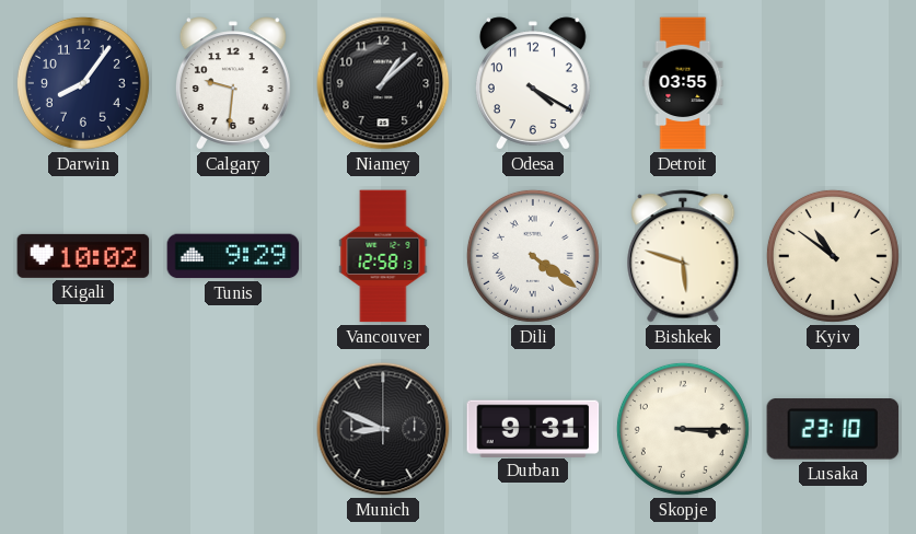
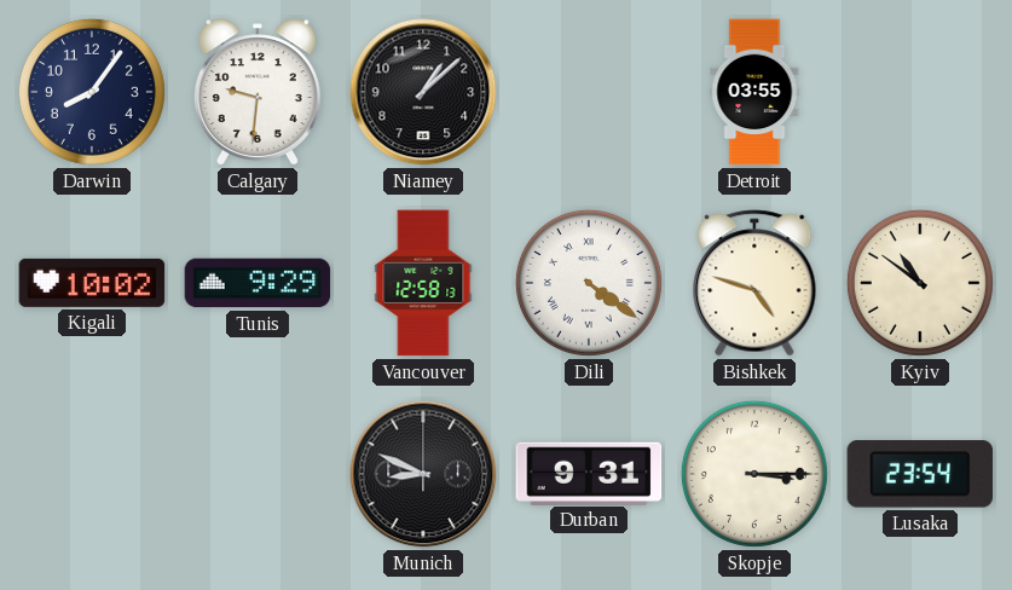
Odesa: 4:20 -> none
Bishkek: 5:48 -> 4:48
Lusaka: 23:10 -> 23:54
